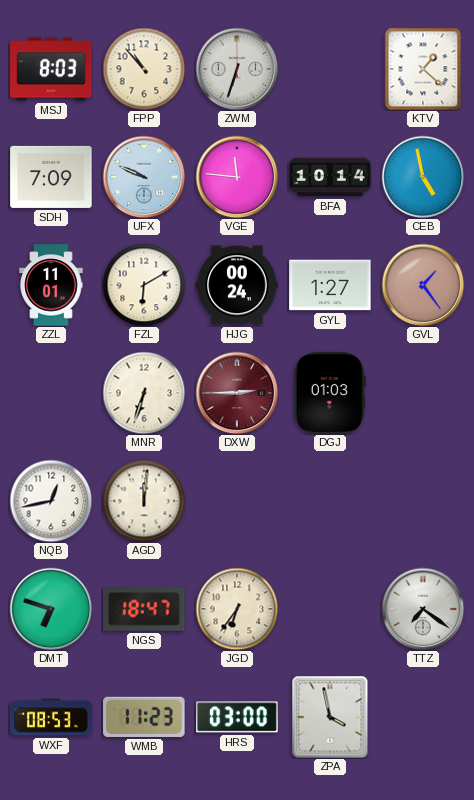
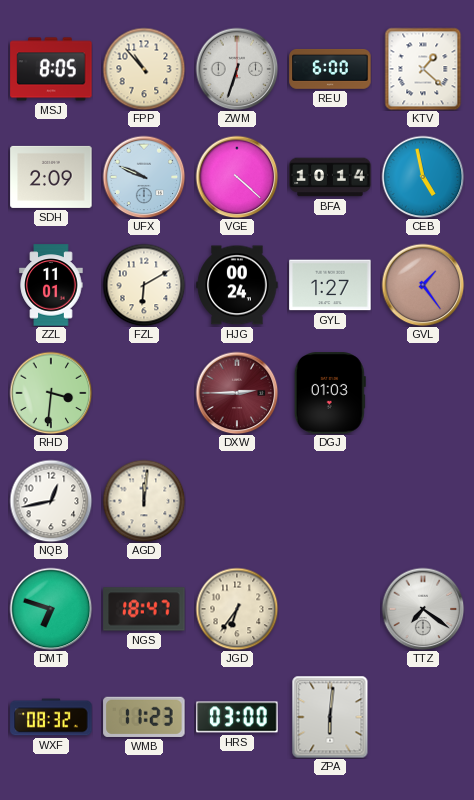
MSJ: 8:03 -> 8:05
REU: none -> 6:00
SDH: 7:09 -> 2:09
VGE: 11:46 -> 4:22
RHD: none -> 3:31
MNR: 6:33 -> none
WXF: 08:53 -> 08:32
ZPA: 3:58 -> 6:01
